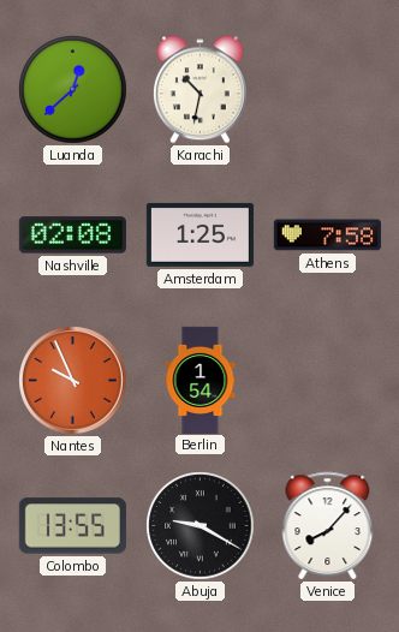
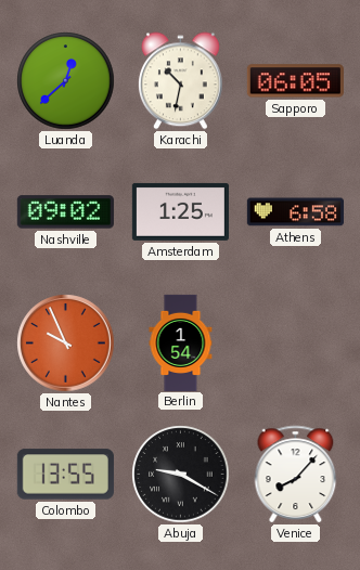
Sapporo: none -> 06:05
Nashville: 02:08 -> 09:02
Athens: 7:58 -> 6:58
